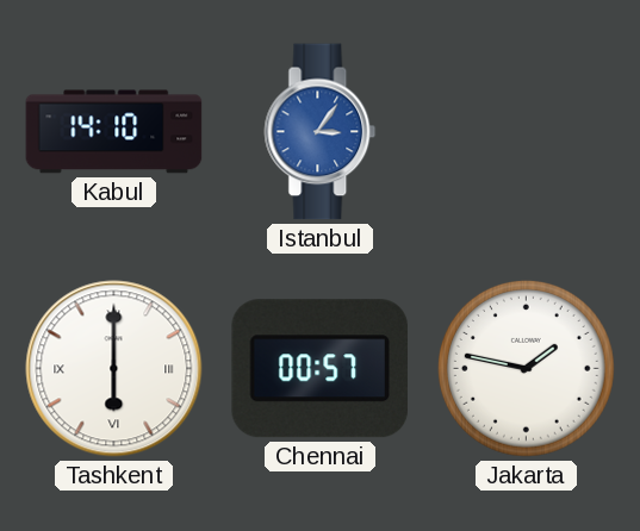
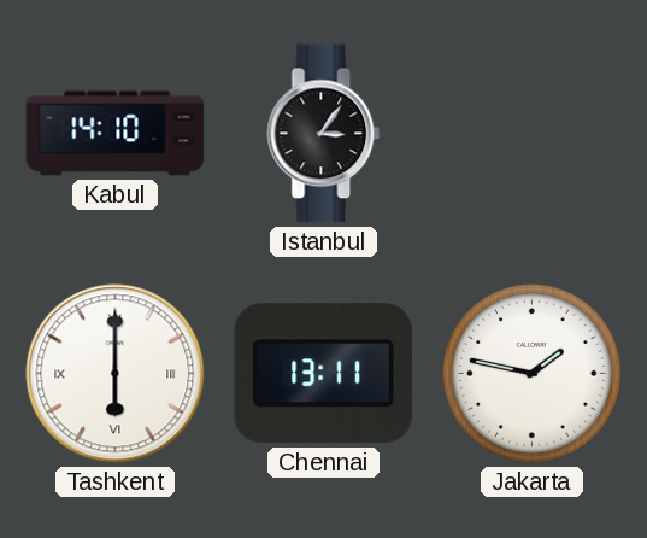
Istanbul dial: blue -> black
Chennai: 00:57 -> 13:11
